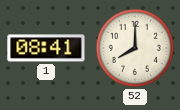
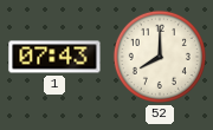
1: 08:41 -> 07:43
